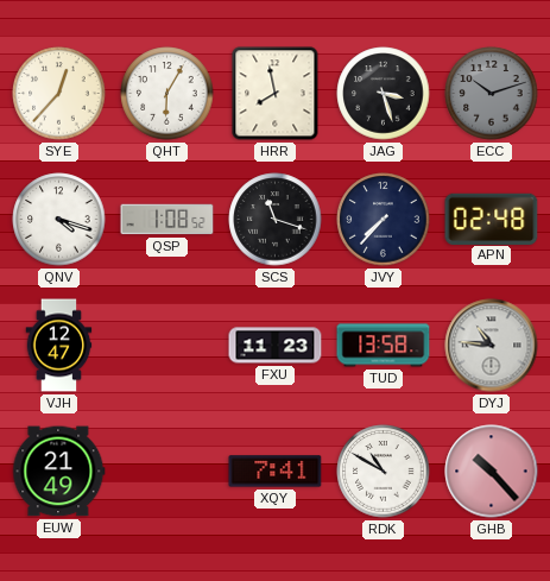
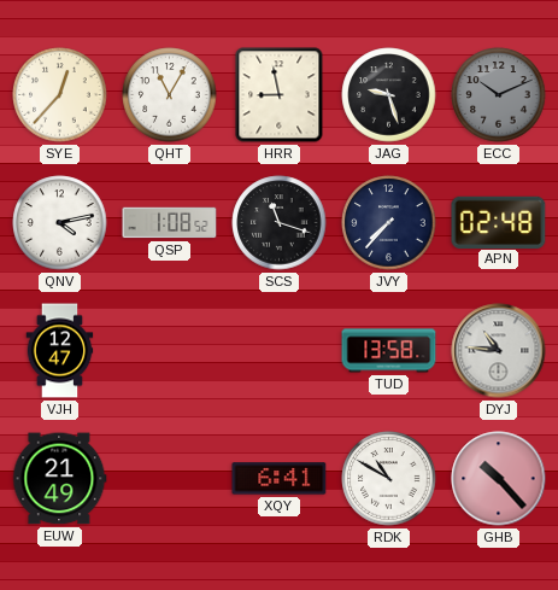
QHT: 6:05 -> 11:05
HRR: 7:58 -> 8:58
JAG: 3:27 -> 9:27
ECC: 10:12 -> 10:11
QNV: 4:18 -> 4:13
FXU: 11:23 -> none
XQY: 7:41 -> 6:41
